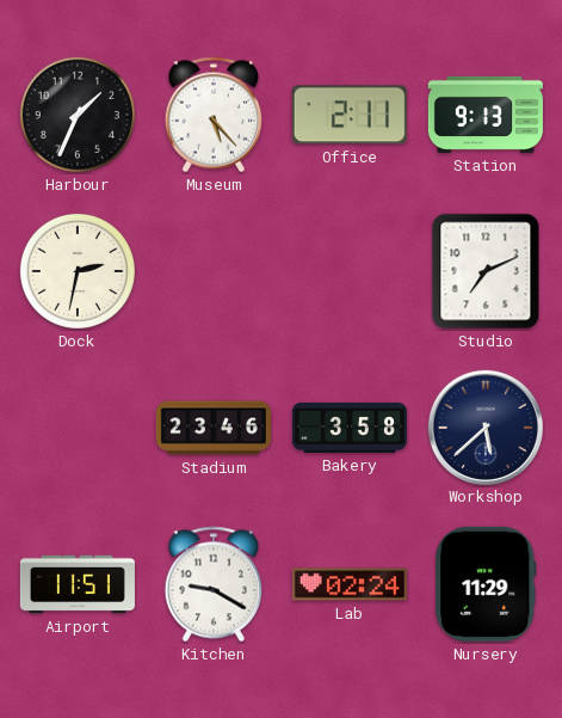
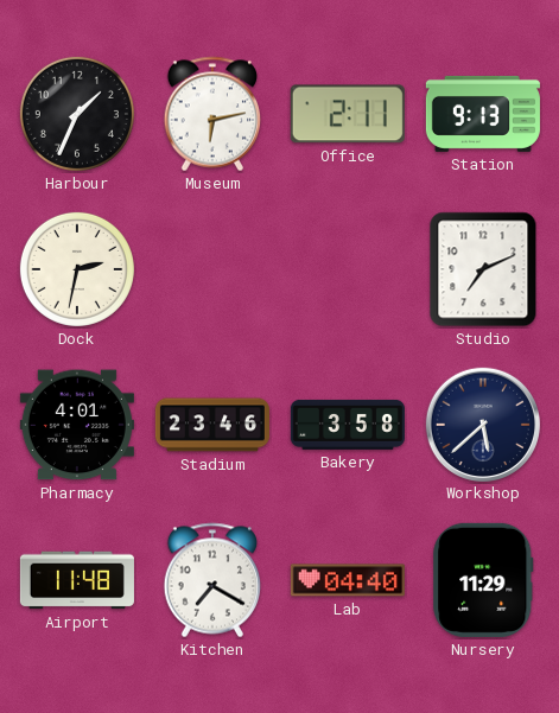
Museum: 5:23 -> 6:13
Pharmacy: none -> 4:01
Airport: 11:51 -> 11:48
Kitchen: 9:20 -> 7:20
Lab: 02:24 -> 04:40
